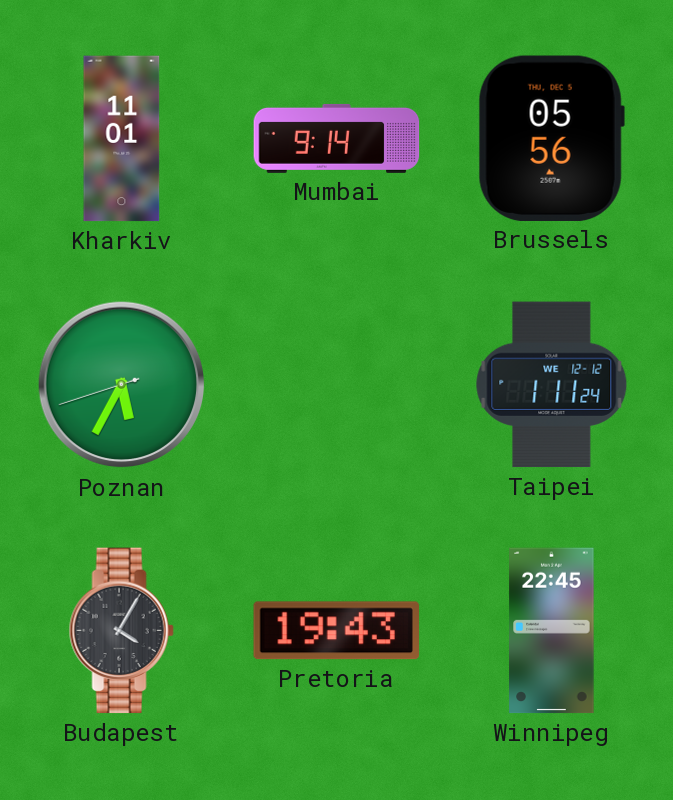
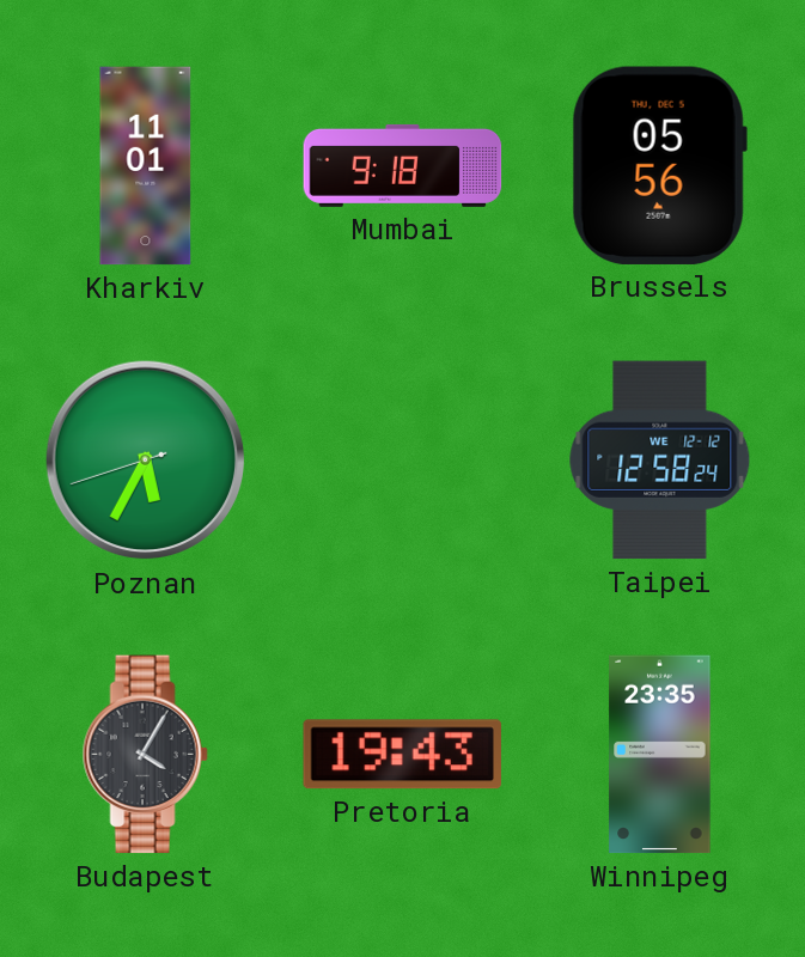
Mumbai: 9:14 -> 9:18
Taipei: 1:11 -> 12:58
Winnipeg: 22:45 -> 23:35
